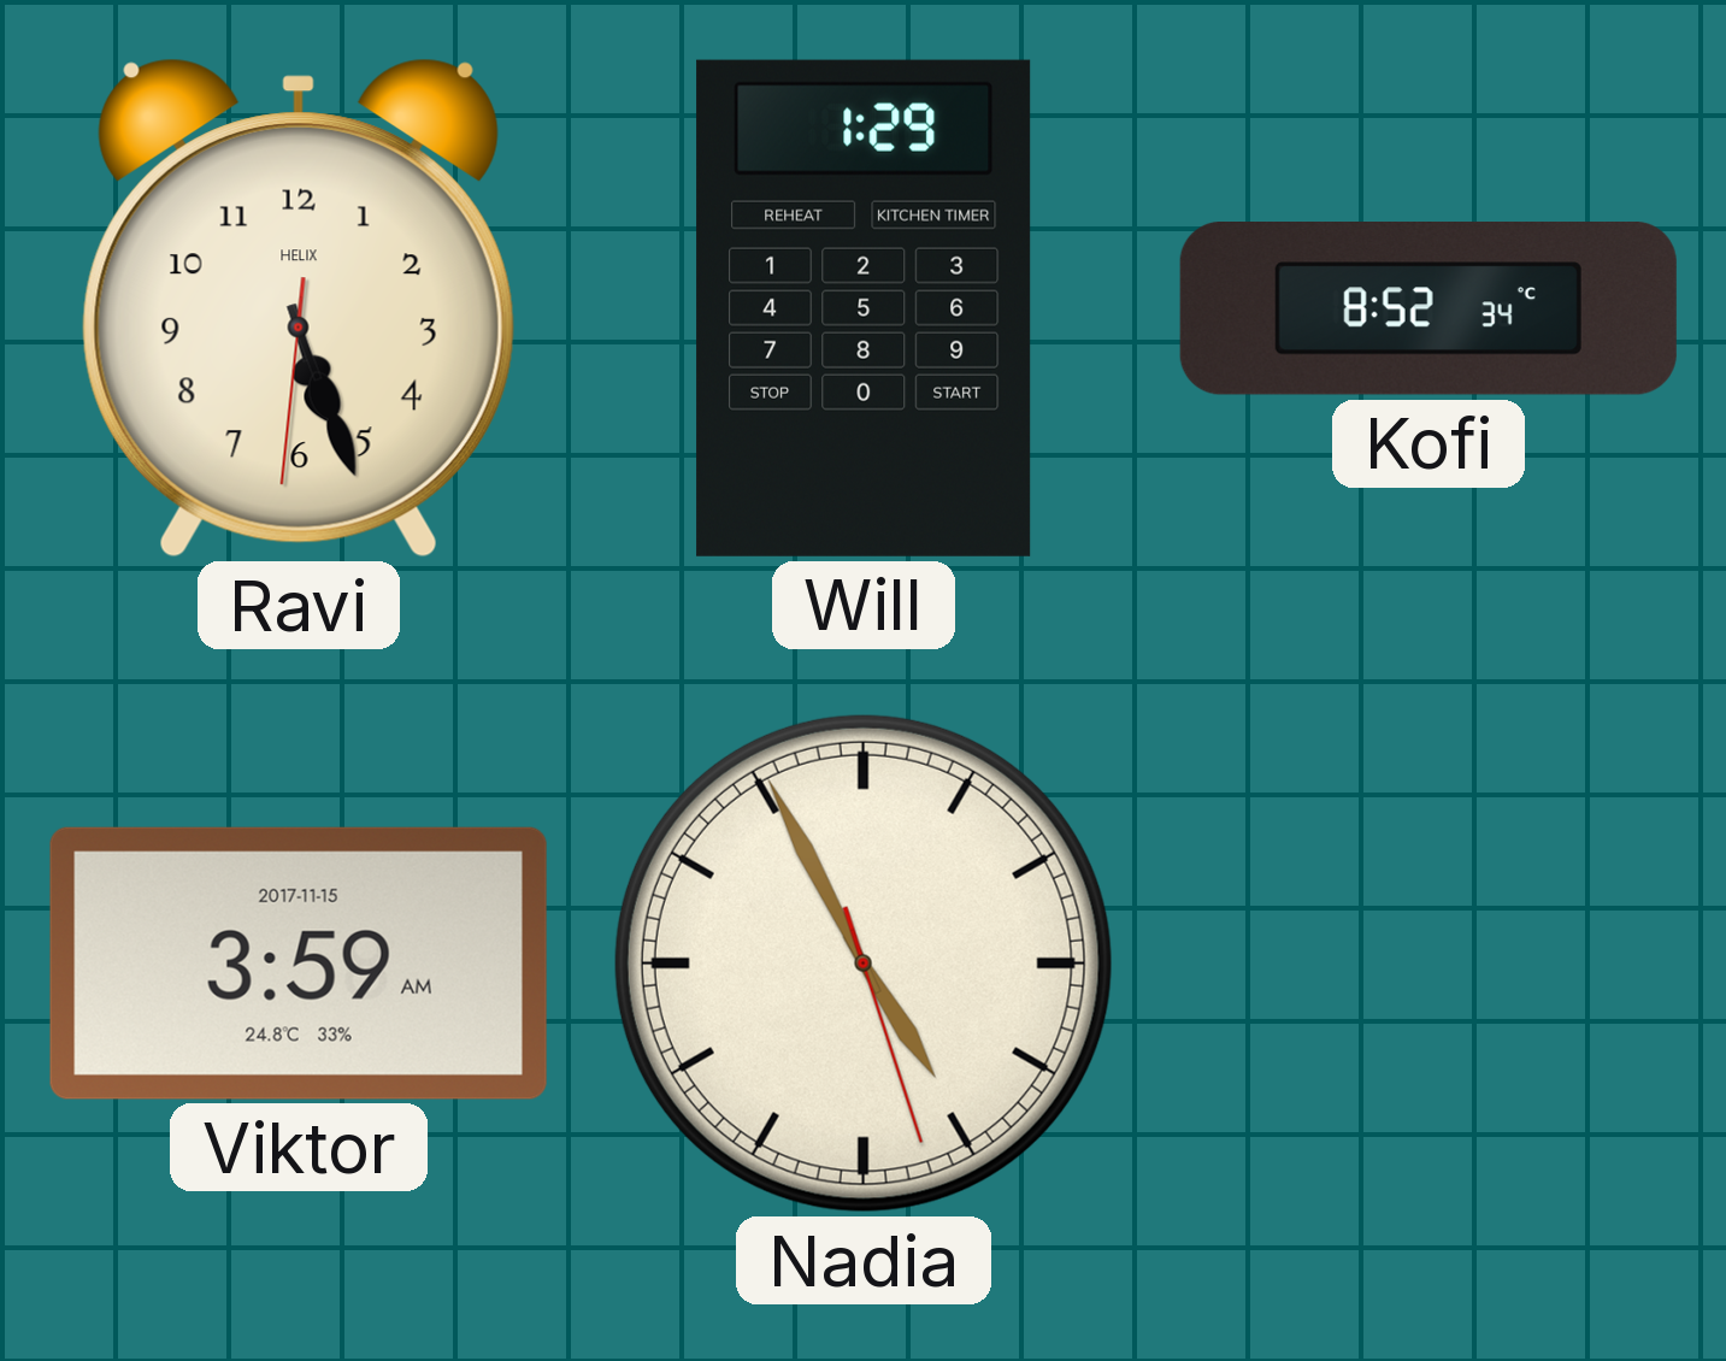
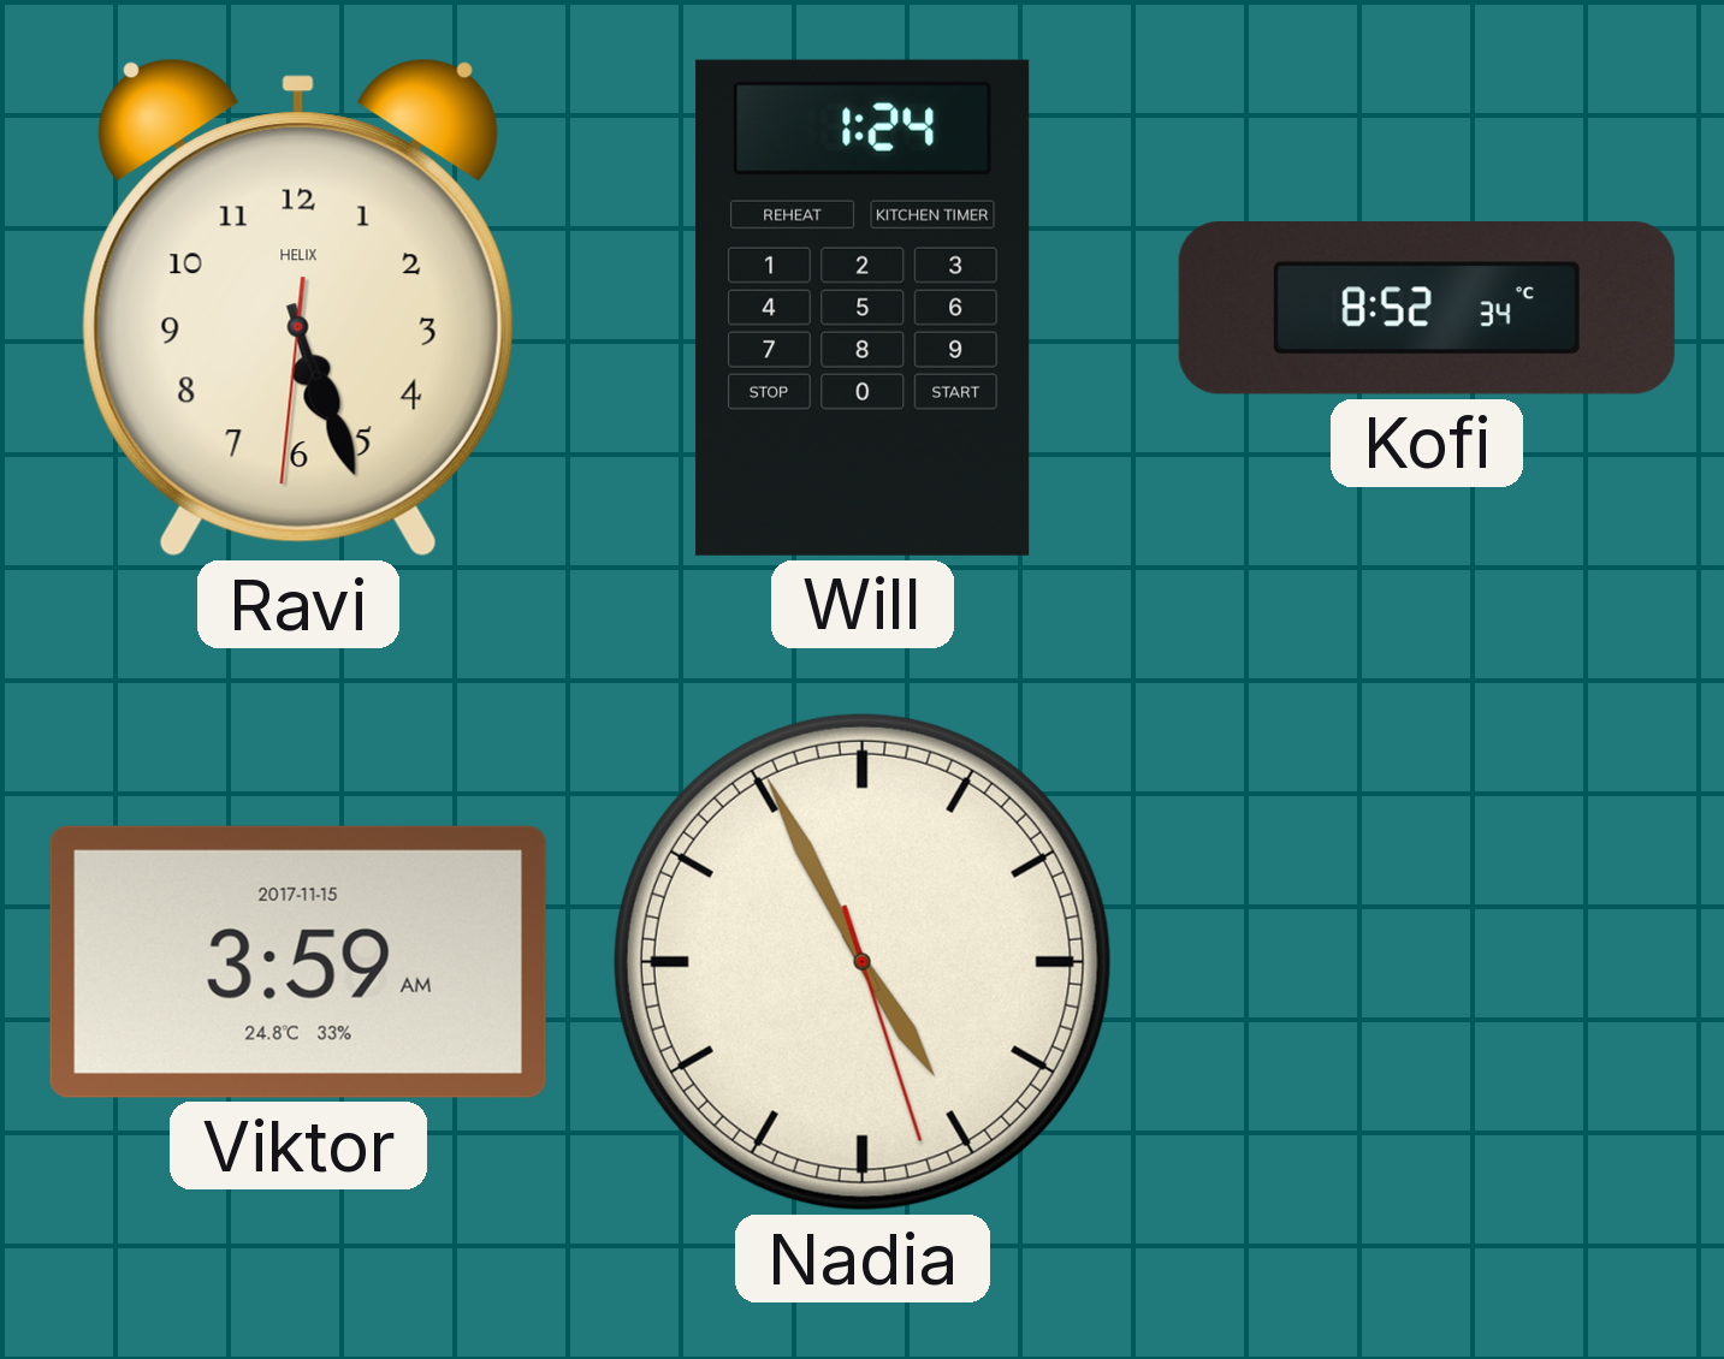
Will: 1:29 -> 1:24
